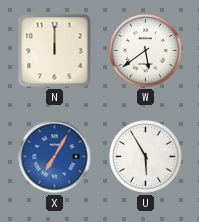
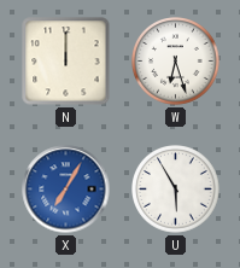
W: 5:39 -> 6:27
